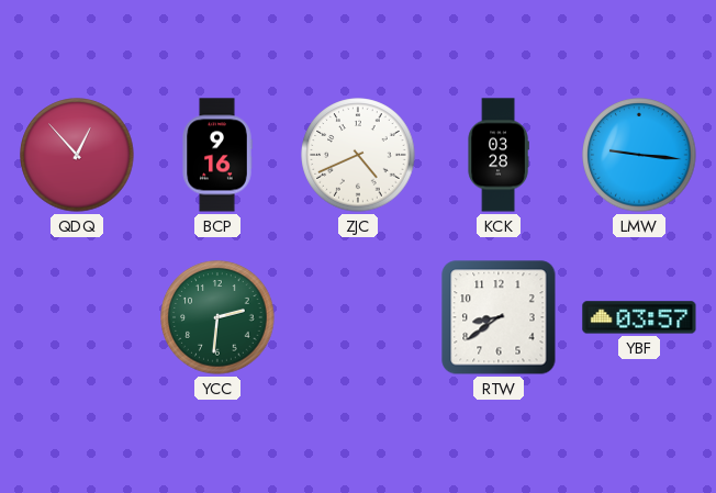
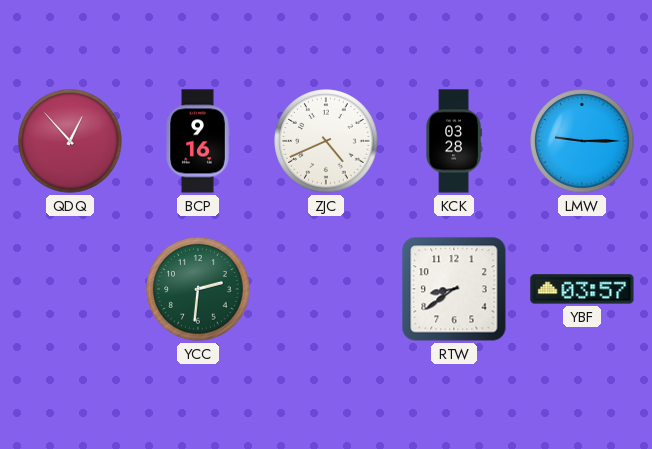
LMW: 9:16 -> 9:15
